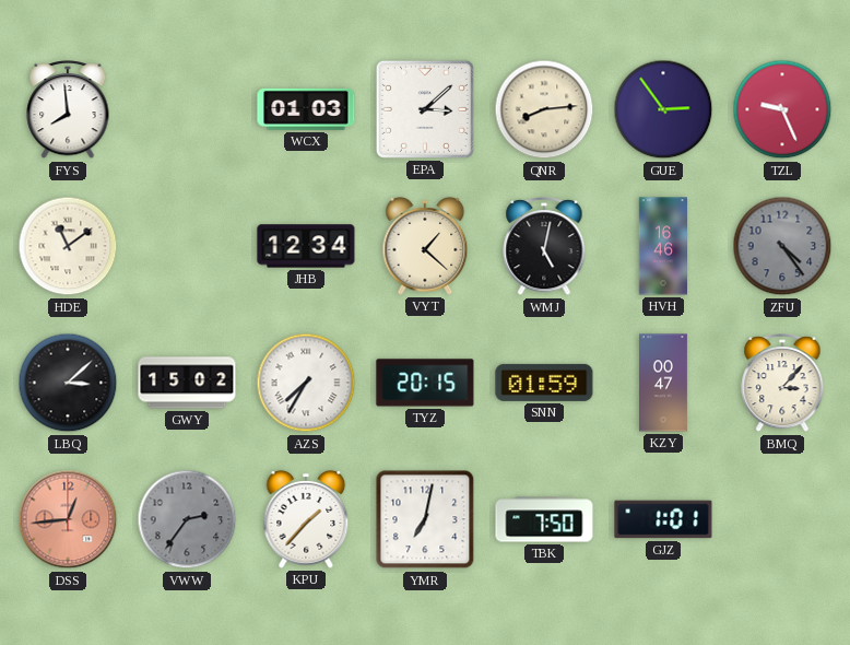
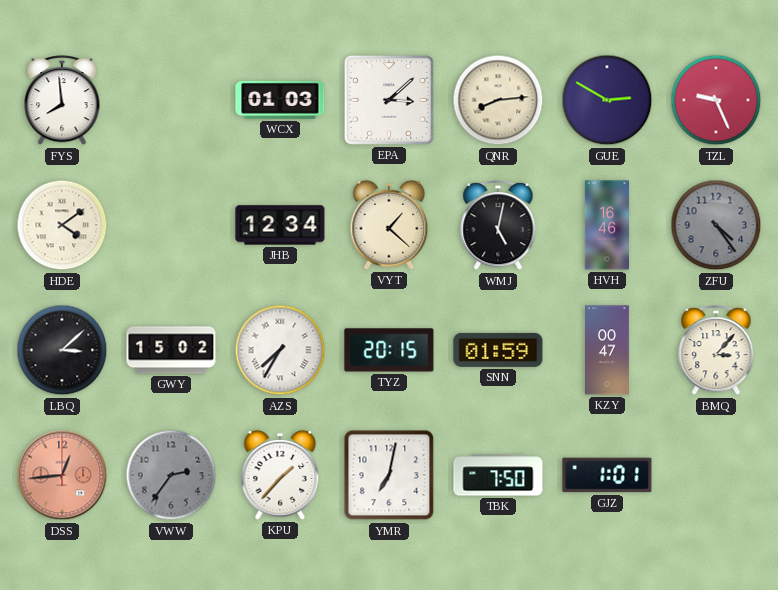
GUE: 2:54 -> 2:50
HDE: 11:09 -> 4:09
